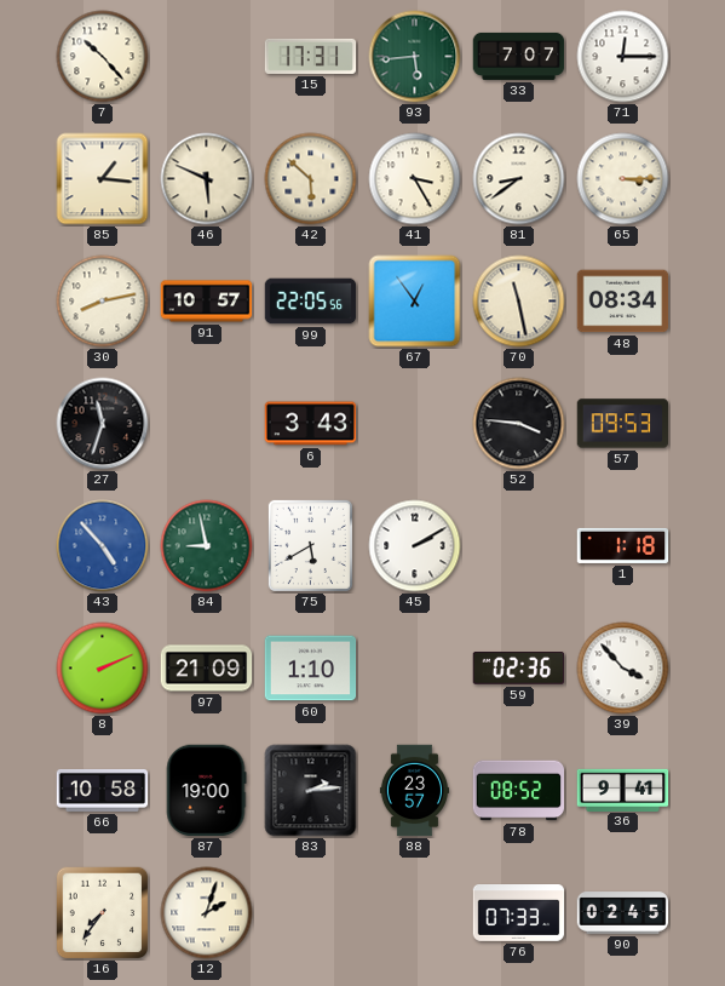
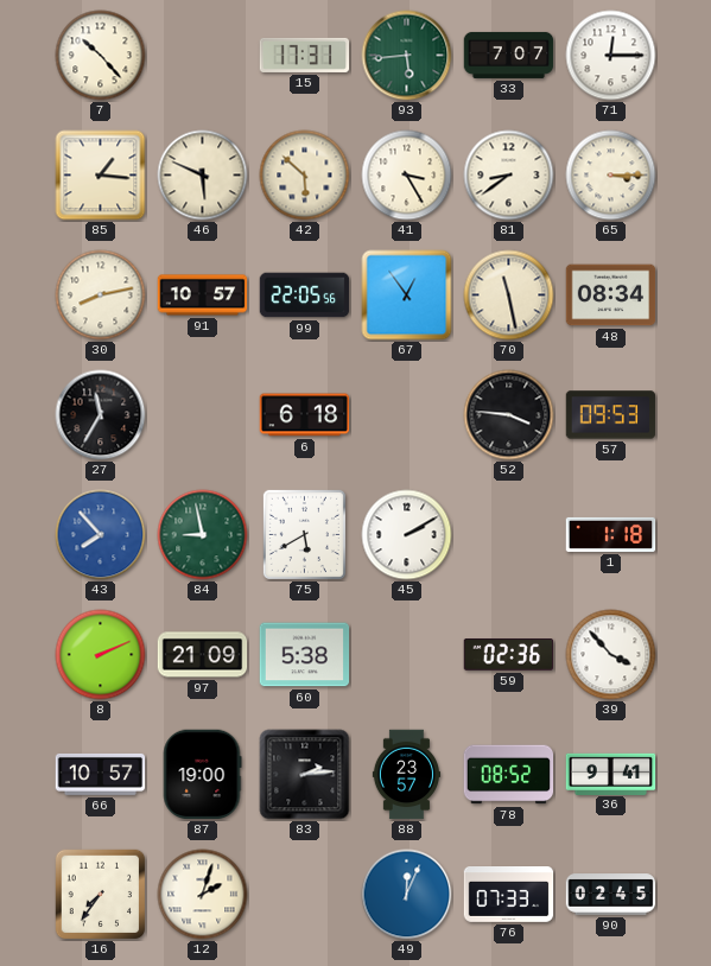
27: 11:33 -> 11:35
6: 3:43 -> 6:18
43: 4:53 -> 7:53
60: 1:10 -> 5:38
66: 10:58 -> 10:57
49: none -> 12:04
